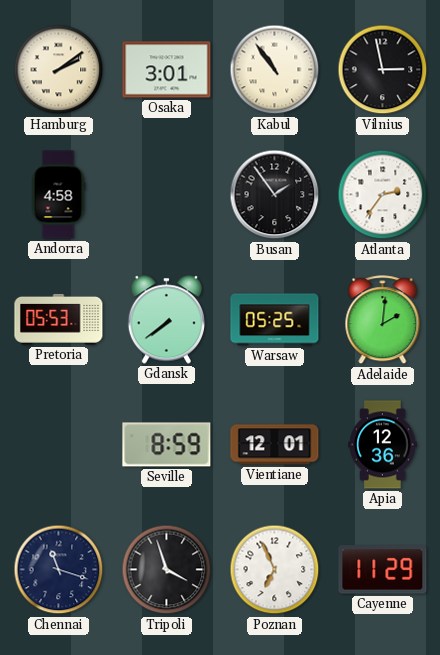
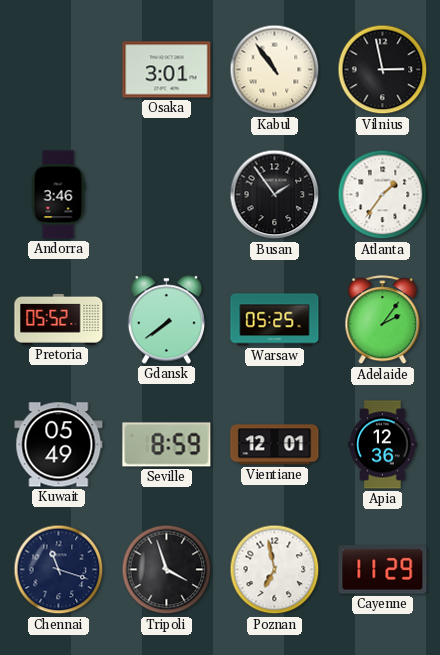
Hamburg: 2:09 -> none
Andorra: 4:58 -> 3:46
Atlanta: 2:36 -> 1:36
Pretoria: 05:53 -> 05:52
Adelaide: 2:01 -> 2:06
Kuwait: none -> 05:49
Poznan: 6:56 -> 6:58
